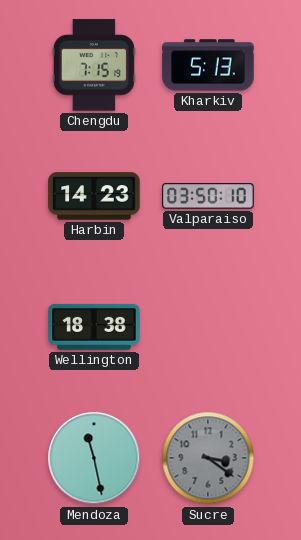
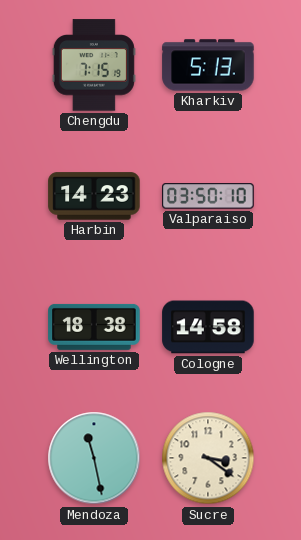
Cologne: none -> 14:58
Sucre dial: grey -> cream
